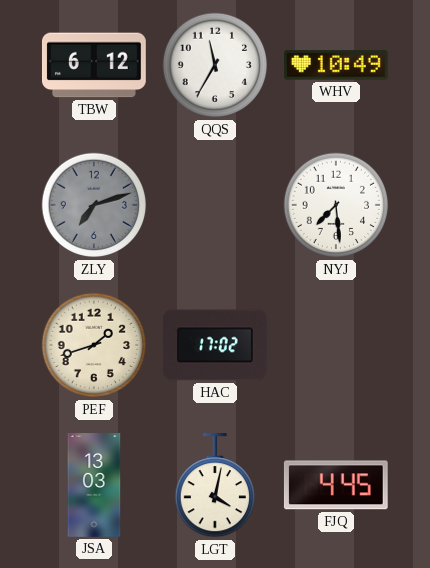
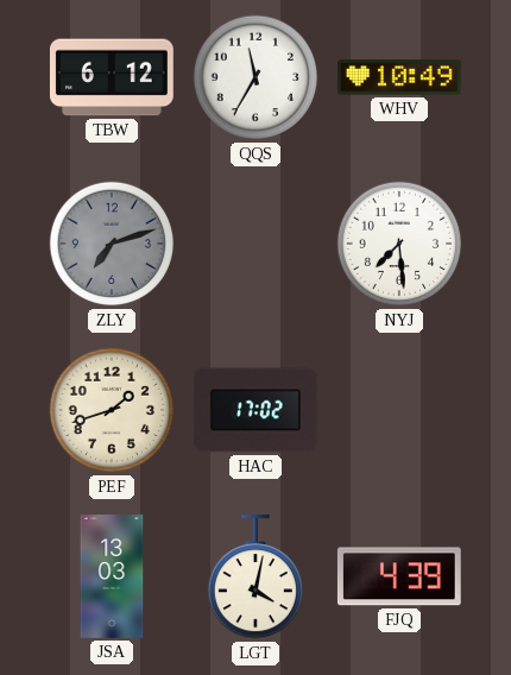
FJQ: 4:45 -> 4:39
